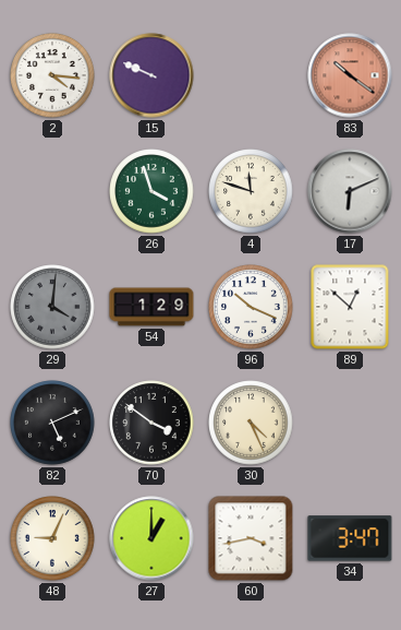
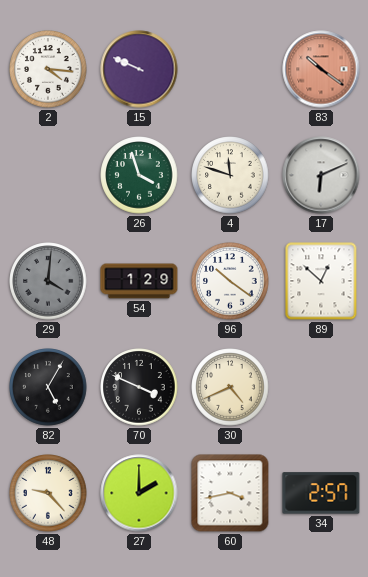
96: 10:19 -> 10:21
82: 5:11 -> 5:05
70: 3:51 -> 3:49
30: 4:26 -> 4:41
48: 9:04 -> 9:23
27: 1:00 -> 2:00
34: 3:47 -> 2:57
